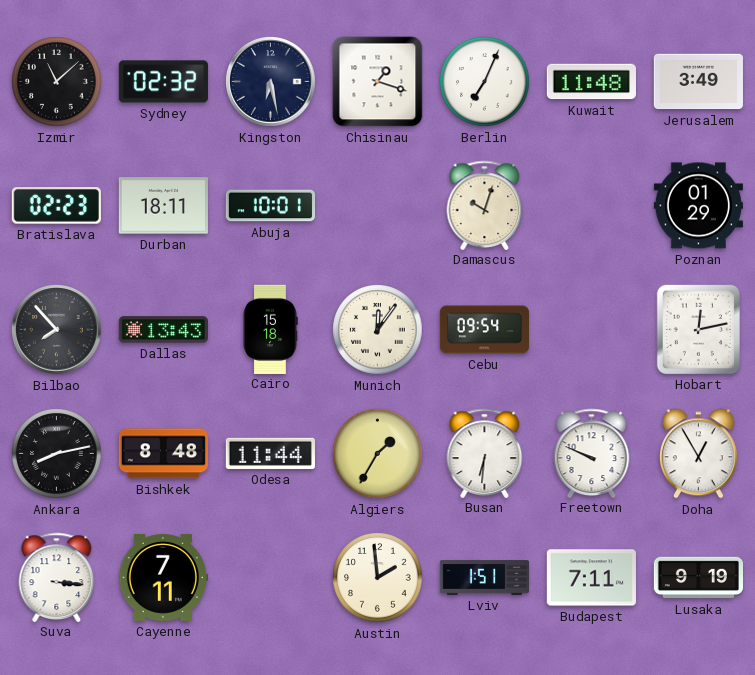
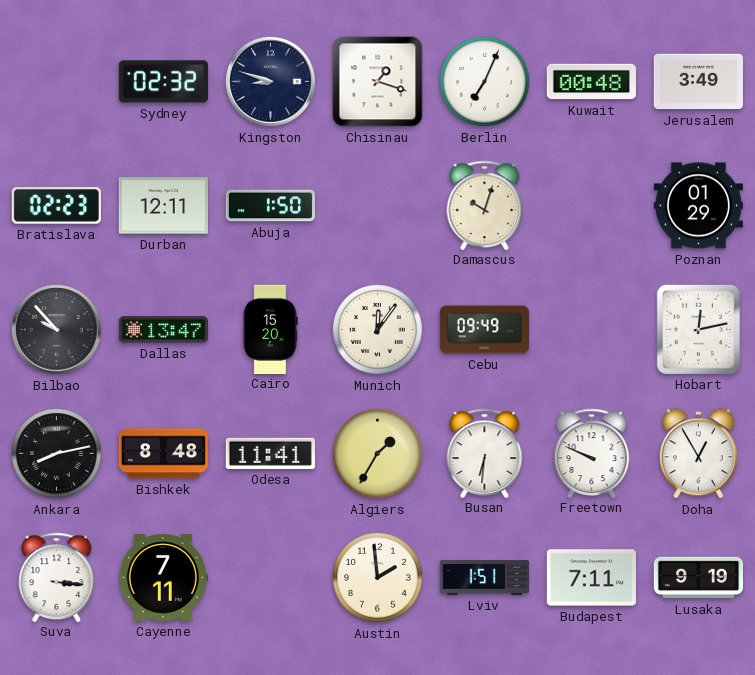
Izmir: 11:08 -> none
Kingston: 6:28 -> 8:48
Kuwait: 11:48 -> 00:48
Durban: 18:11 -> 12:11
Abuja: 10:01 -> 1:50
Bilbao: 7:53 -> 9:53
Dallas: 13:43 -> 13:47
Cairo: 15:18 -> 15:20
Cebu: 09:54 -> 09:49
Odesa: 11:44 -> 11:41
